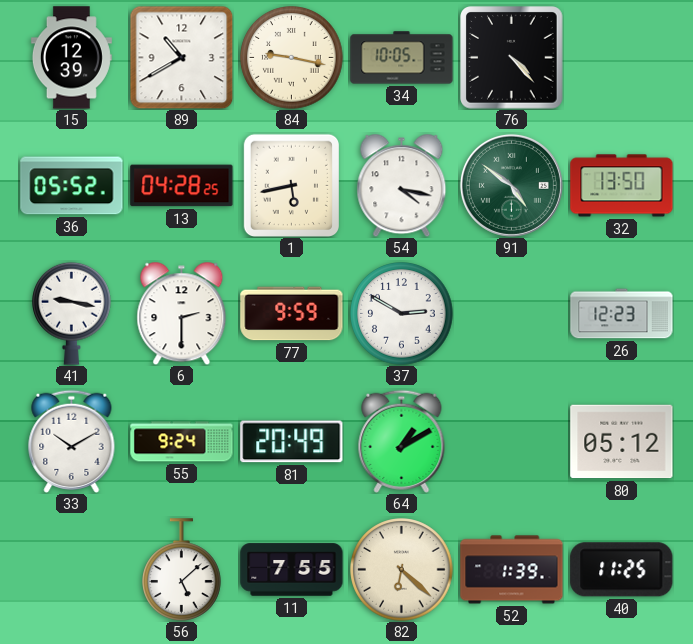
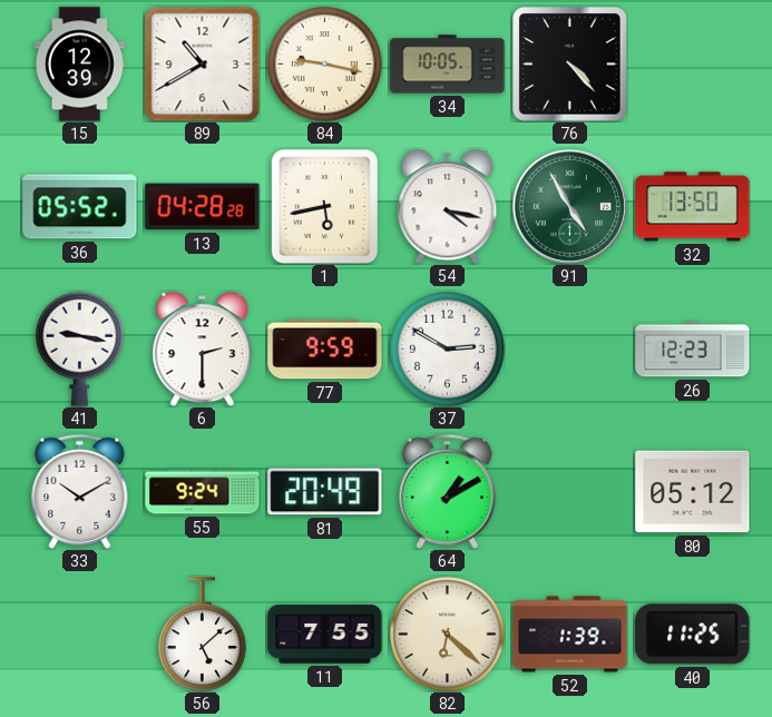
13: 04:28:25 -> 04:28:28
91: 4:51 -> 4:55
